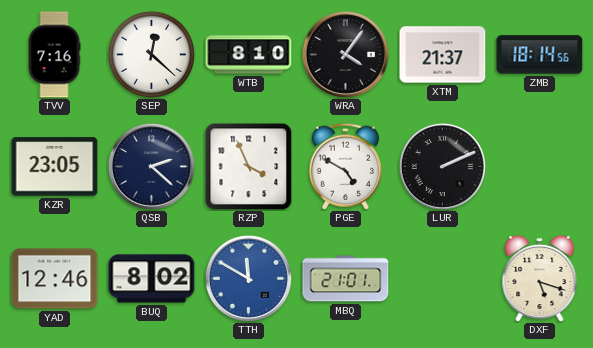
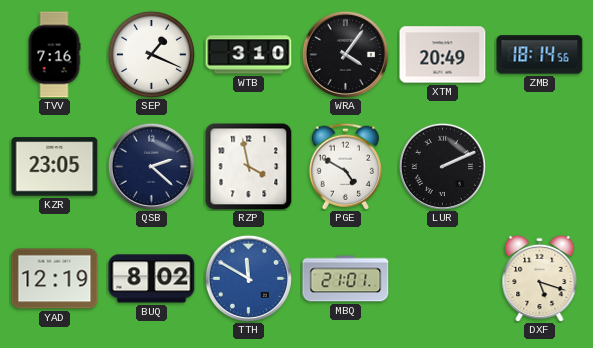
SEP: 12:22 -> 1:19
WTB: 8:10 -> 3:10
XTM: 21:37 -> 20:49
RZP: 3:56 -> 3:58
YAD: 12:46 -> 12:19
